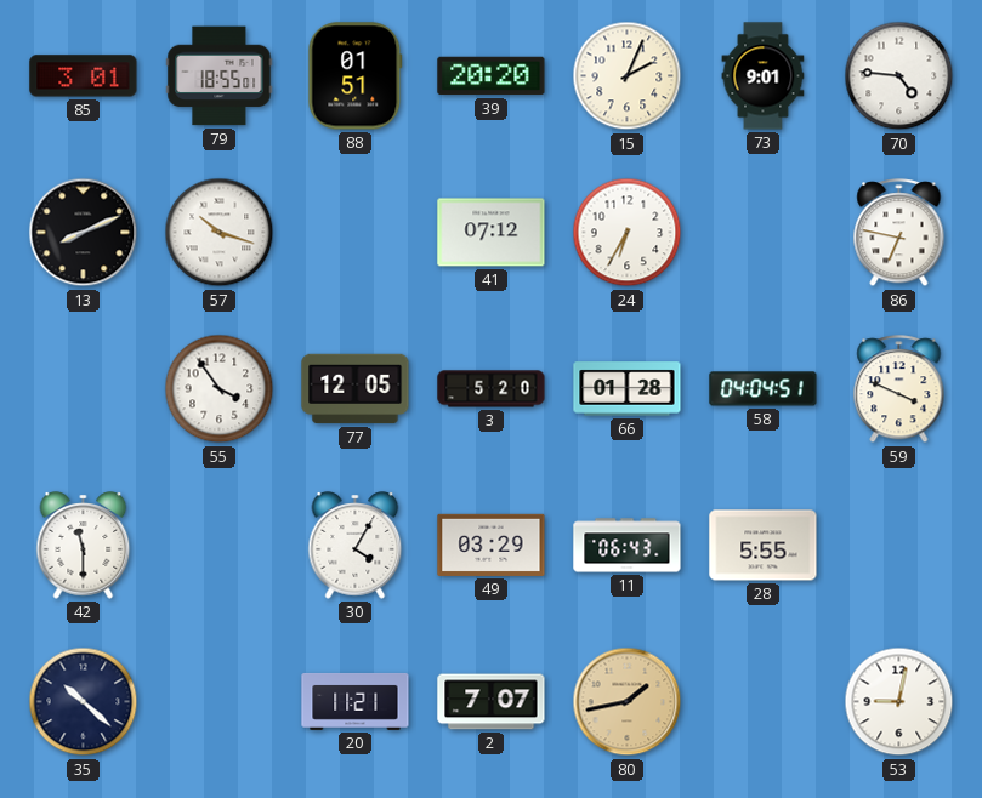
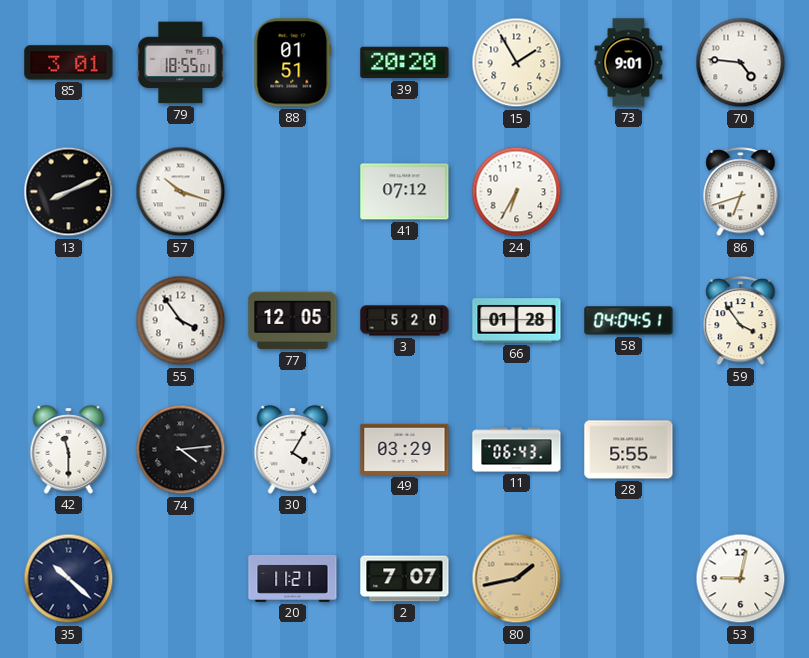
15: 2:04 -> 1:55
86: 6:47 -> 6:42
59: 3:49 -> 3:54
74: none -> 4:14
